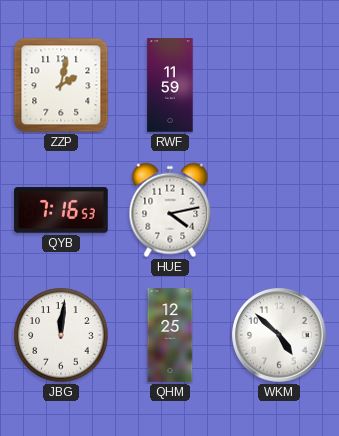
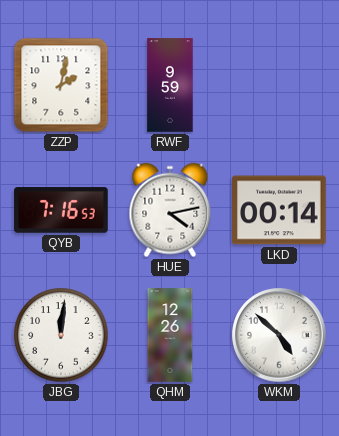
RWF: 11:59 -> 9:59
LKD: none -> 00:14
QHM: 12:25 -> 12:26
